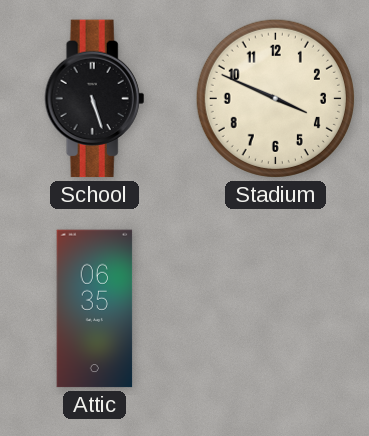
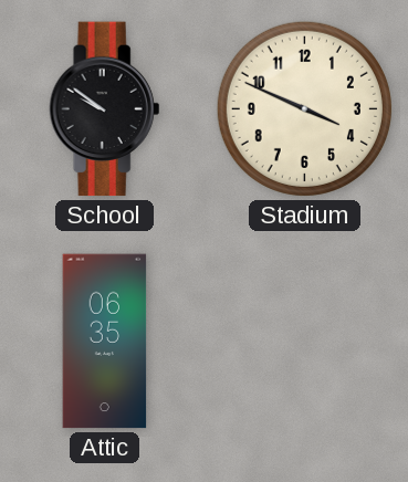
School: 5:27 -> 9:51
